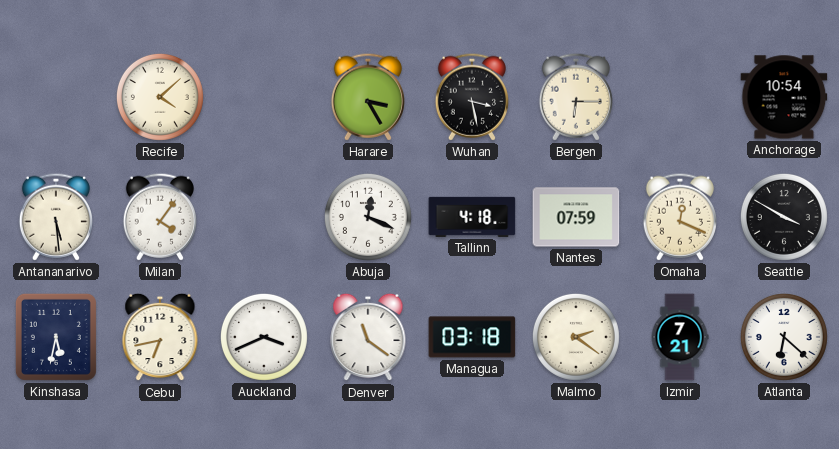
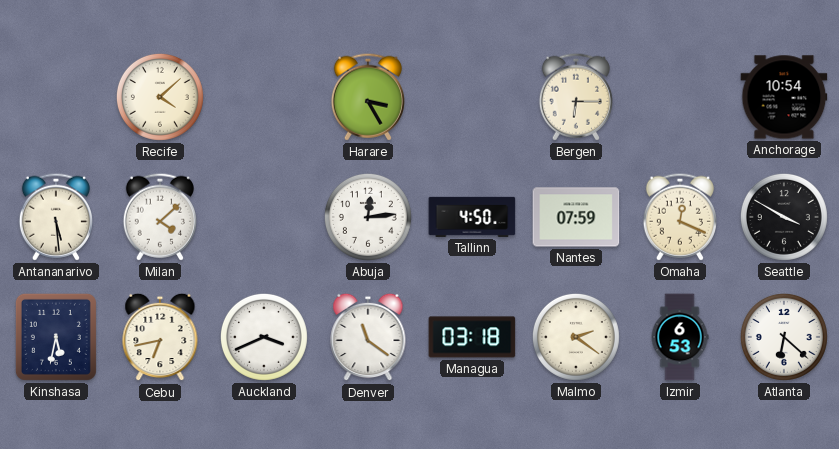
Wuhan: 3:28 -> none
Milan: 4:06 -> 4:08
Abuja: 12:19 -> 12:14
Tallinn: 4:18 -> 4:50
Izmir: 7:21 -> 6:53
